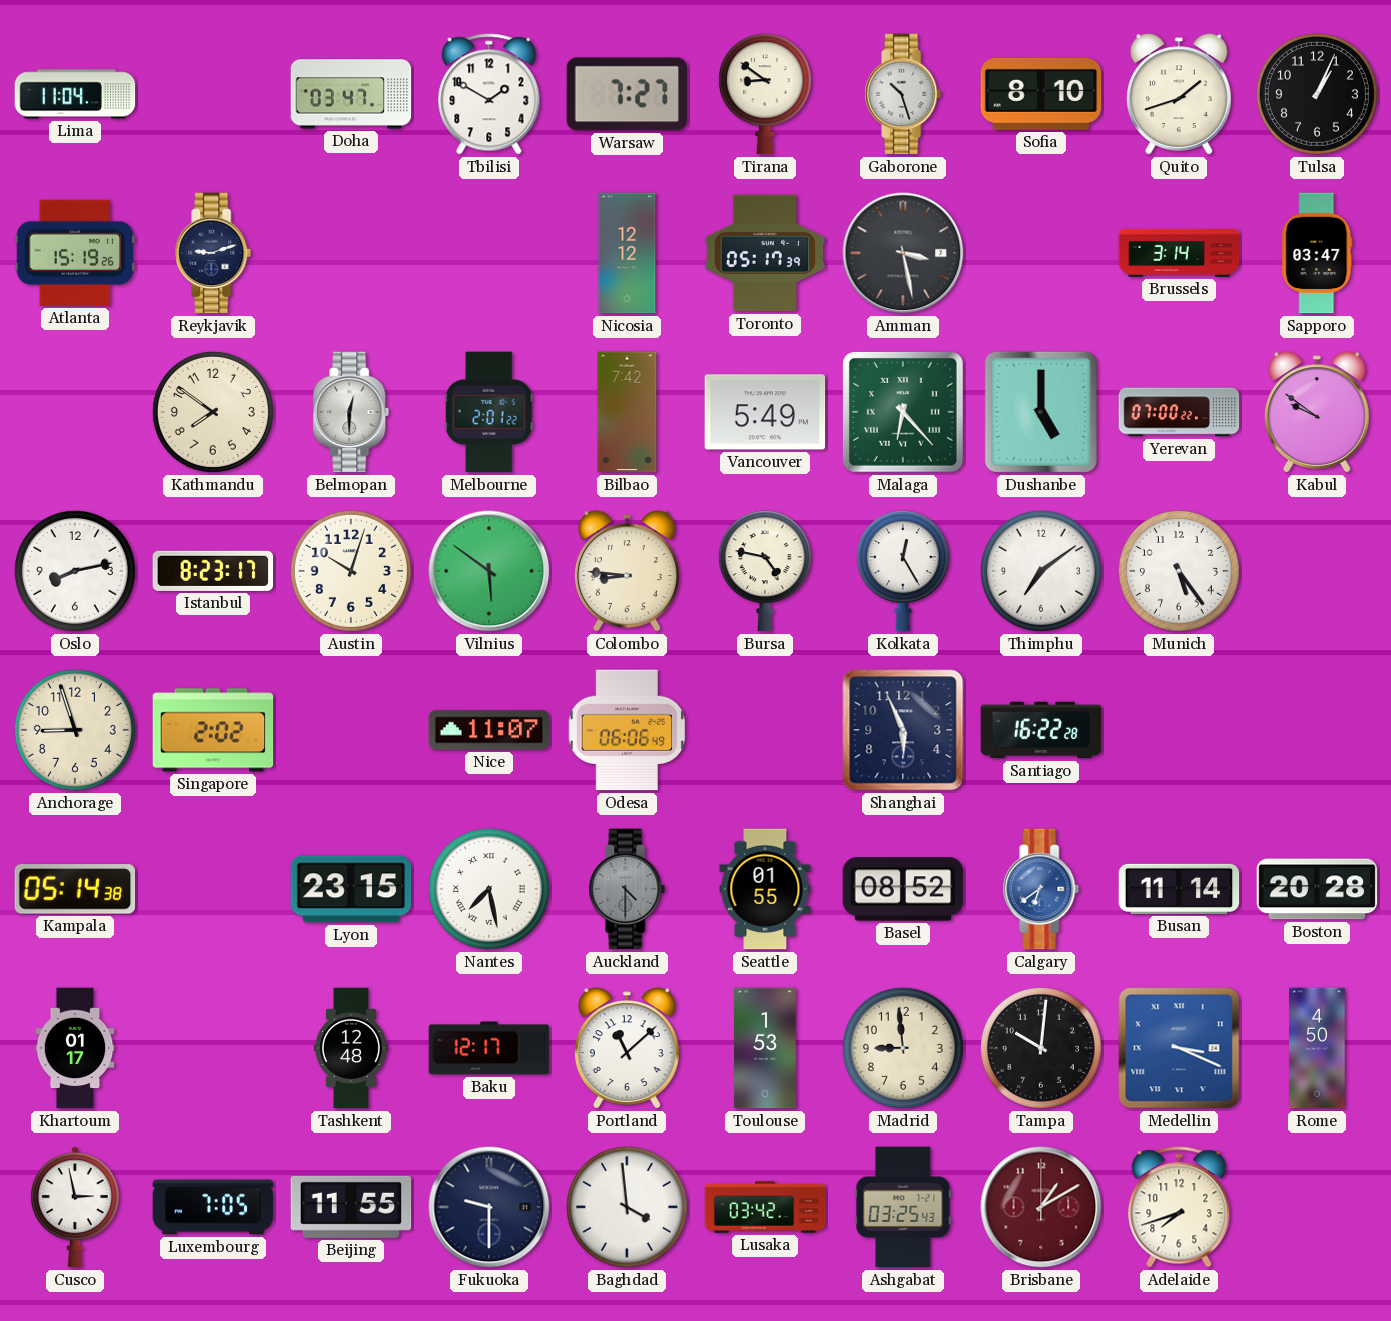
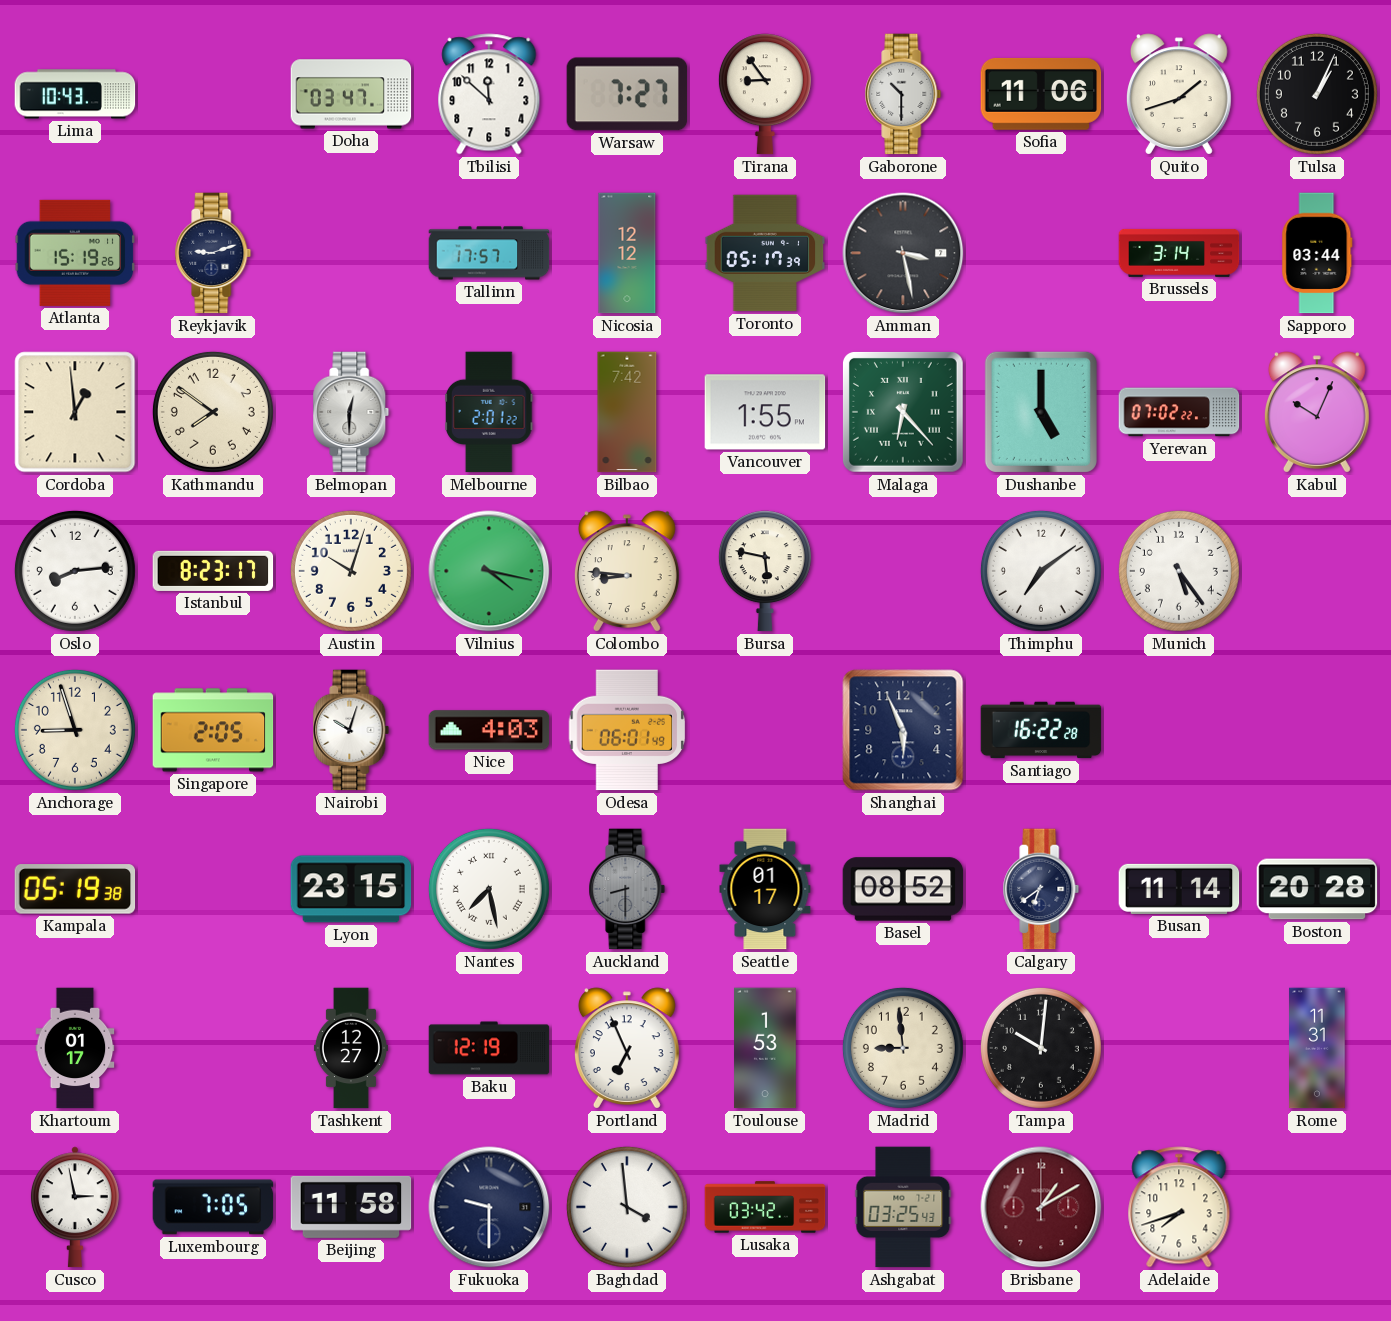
Lima: 11:04 -> 10:43
Tbilisi: 1:50 -> 11:52
Tirana: 8:51 -> 8:54
Gaborone: 10:27 -> 10:30
Sofia: 8:10 -> 11:06
Tallinn: none -> 17:57
Sapporo: 03:47 -> 03:44
Cordoba: none -> 12:59
Vancouver: 5:49 -> 1:55
Yerevan: 07:00 -> 07:02
Kabul: 9:51 -> 10:04
Oslo: 8:13 -> 8:14
Vilnius: 5:51 -> 4:17
Bursa: 4:47 -> 5:47
Kolkata: 12:25 -> none
Singapore: 2:02 -> 2:05
Nairobi: none -> 10:03
Nice: 11:07 -> 4:03
Odesa: 06:06 -> 06:01
Kampala: 05:14 -> 05:19
Auckland: 4:30 -> 8:30
Seattle: 01:55 -> 01:17
Calgary dial: blue -> navy
Tashkent: 12:48 -> 12:27
Baku: 12:17 -> 12:19
Portland: 11:08 -> 6:56
Medellin: 3:19 -> none
Rome: 4:50 -> 11:31
Beijing: 11:55 -> 11:58
